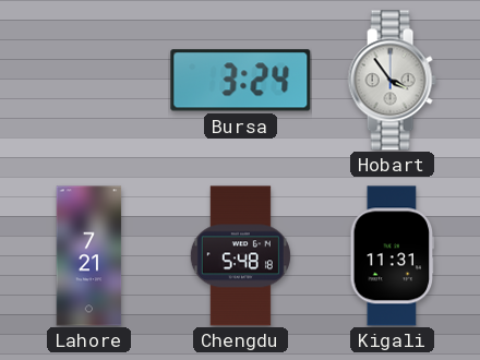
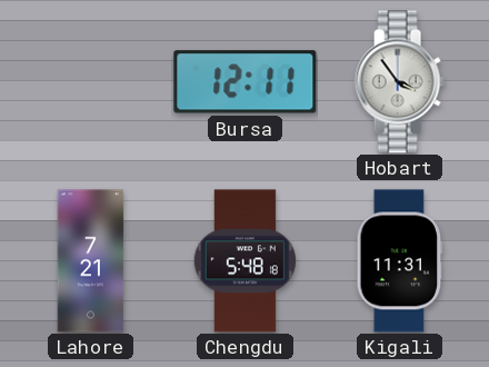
Bursa: 3:24 -> 12:11
